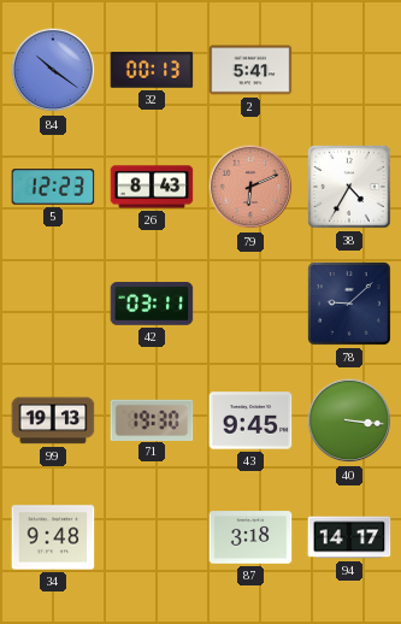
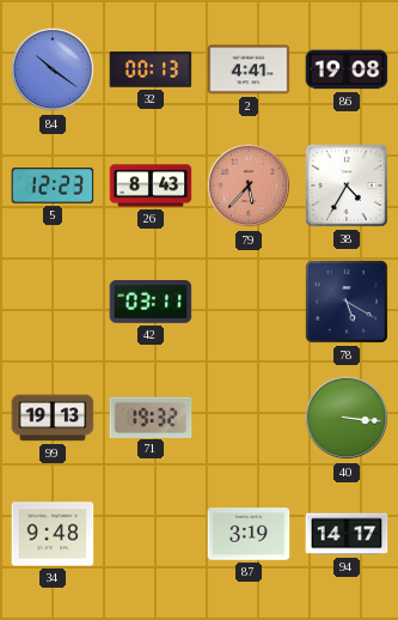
2: 5:41 -> 4:41
86: none -> 19:08
79: 6:11 -> 5:37
78: 9:08 -> 5:20
71: 19:30 -> 19:32
43: 9:45 -> none
87: 3:18 -> 3:19
